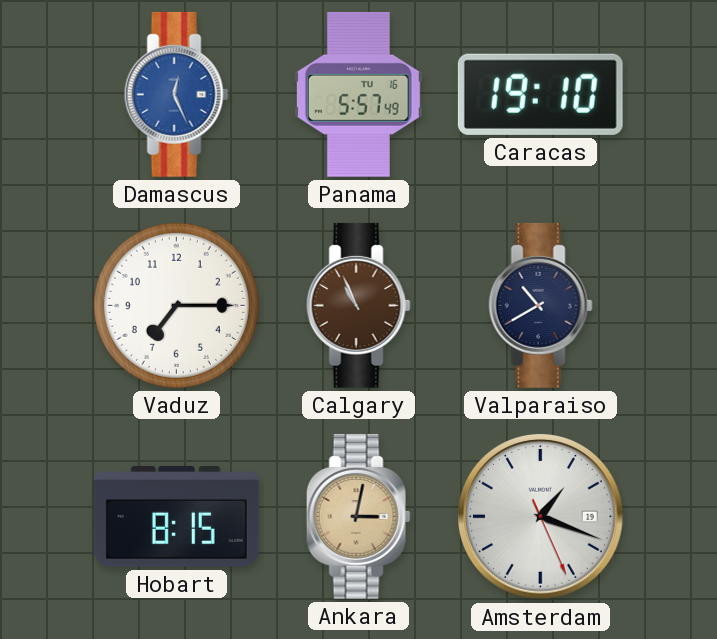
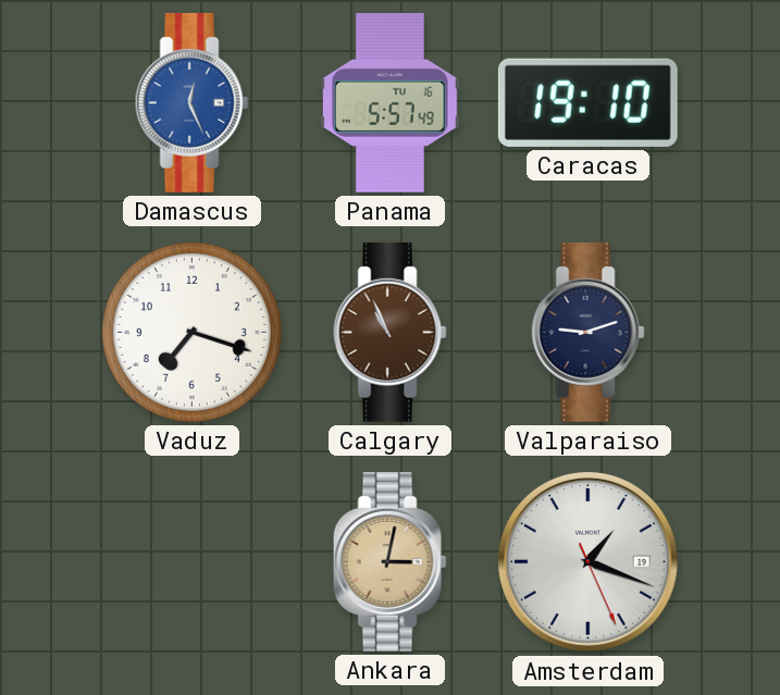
Vaduz: 7:15 -> 7:18
Valparaiso: 10:40 -> 9:12
Hobart: 8:15 -> none
